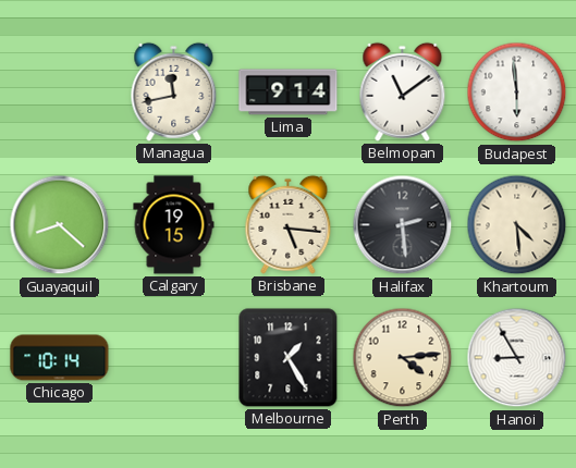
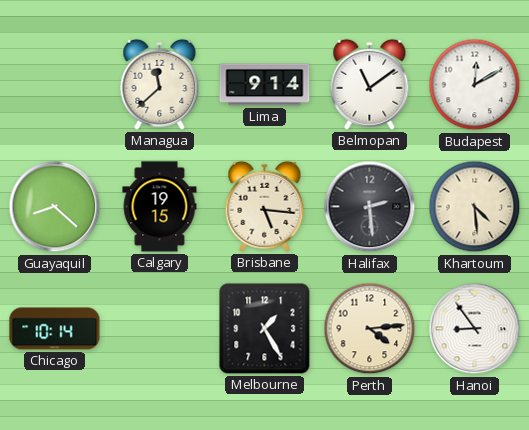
Managua: 11:43 -> 11:38
Budapest: 5:59 -> 12:10
Hanoi: 8:55 -> 8:54
